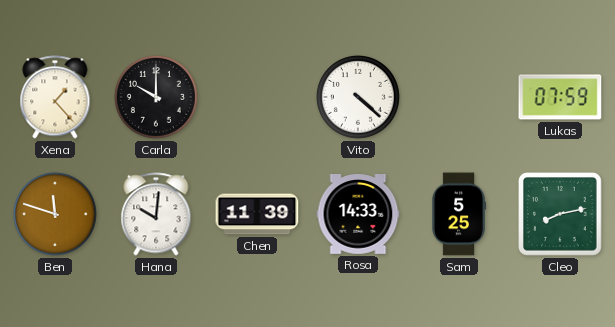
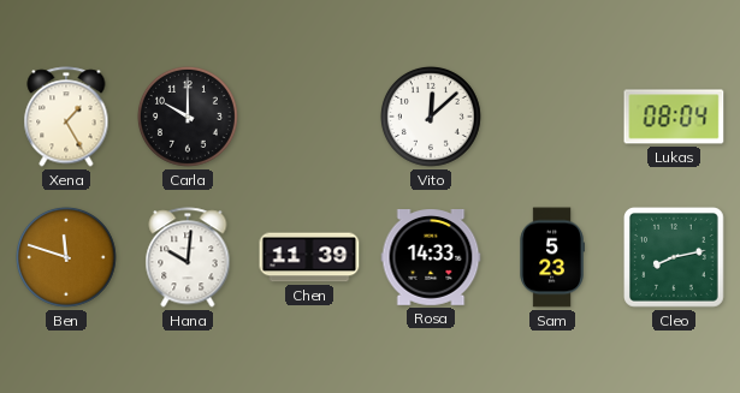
Xena: 1:23 -> 1:25
Vito: 4:22 -> 12:08
Lukas: 07:59 -> 08:04
Sam: 5:25 -> 5:23
